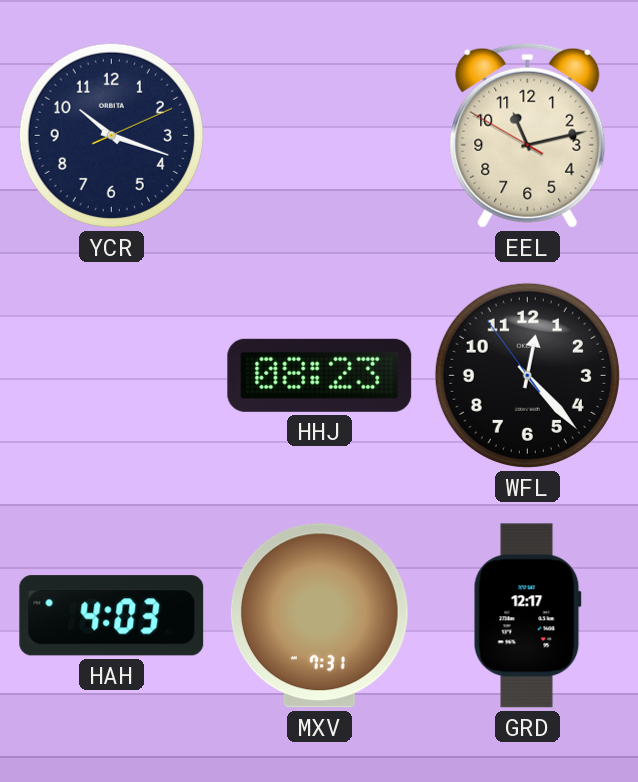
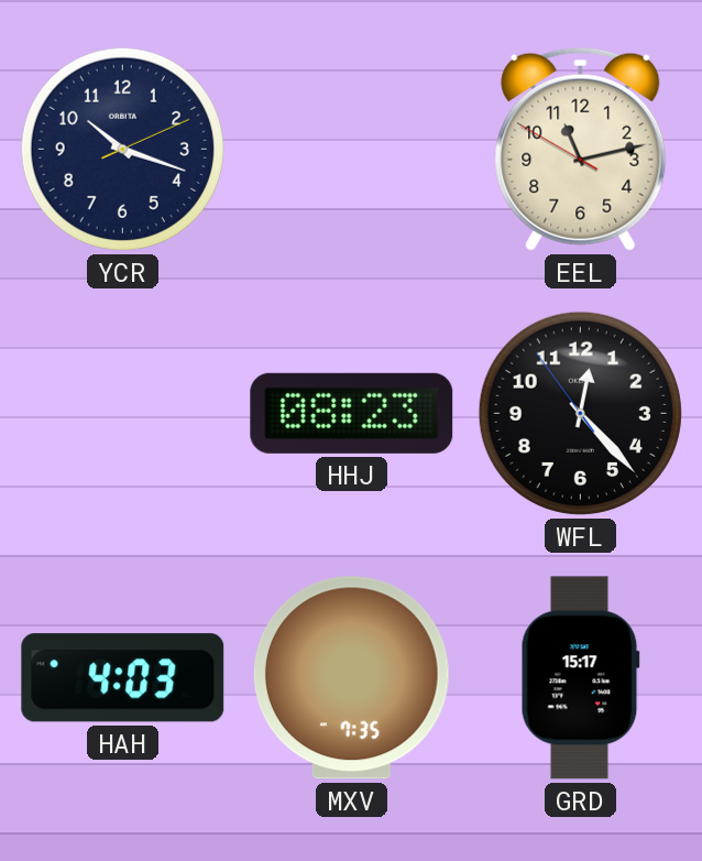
MXV: 7:31 -> 7:35
GRD: 12:17 -> 15:17
